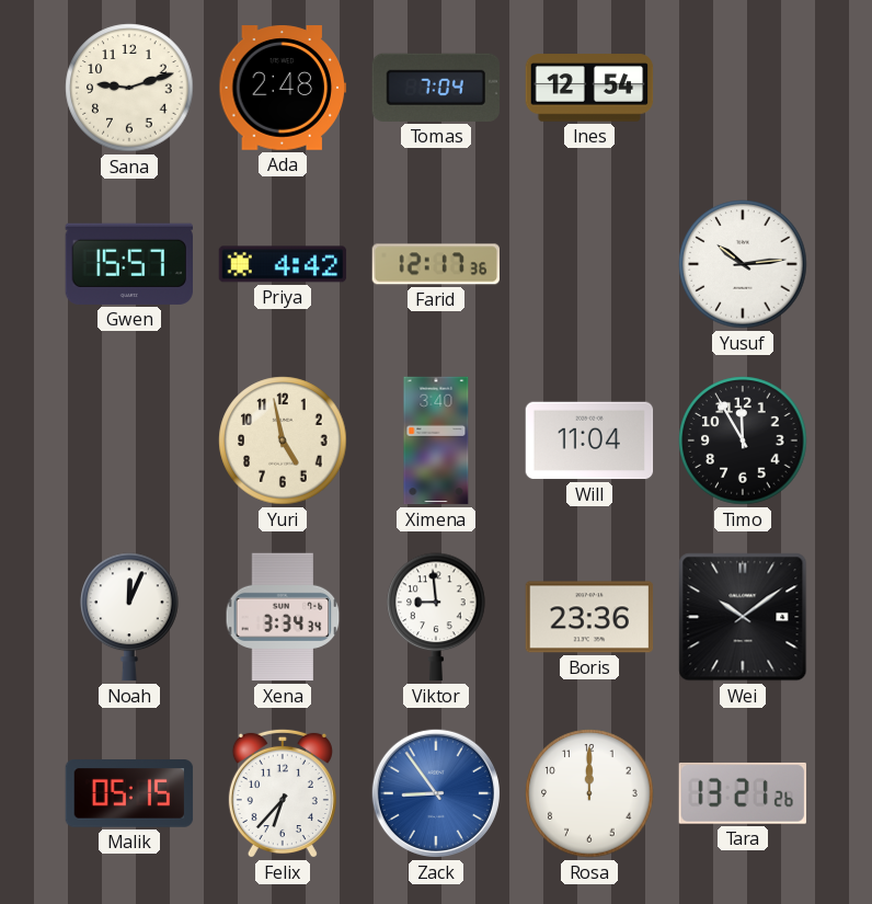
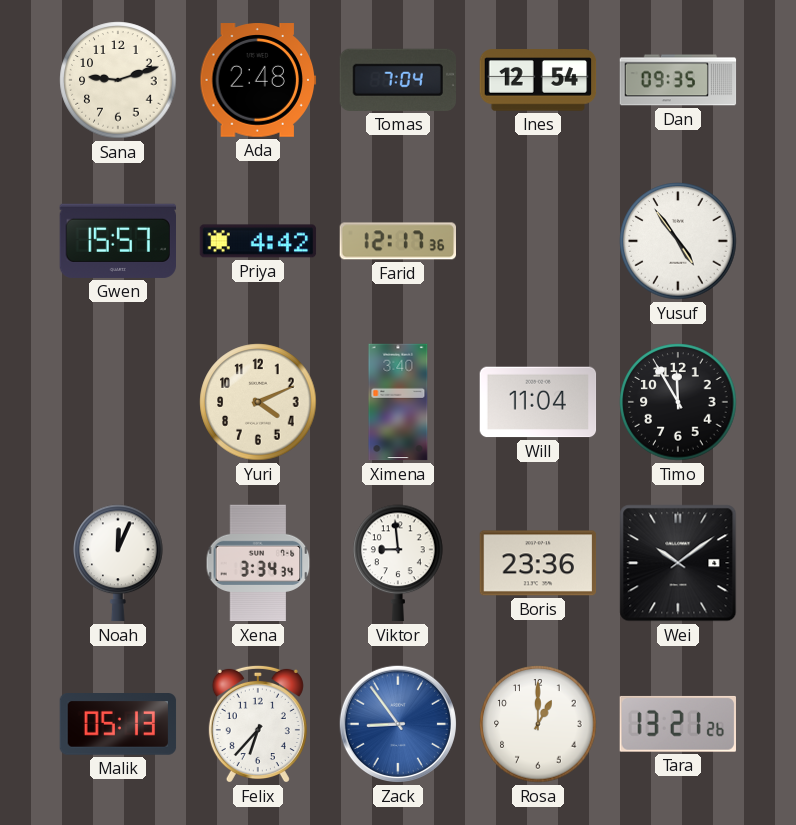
Dan: none -> 09:35
Yusuf: 10:14 -> 4:54
Yuri: 4:58 -> 4:11
Malik: 05:15 -> 05:13
Rosa: 12:00 -> 1:00
